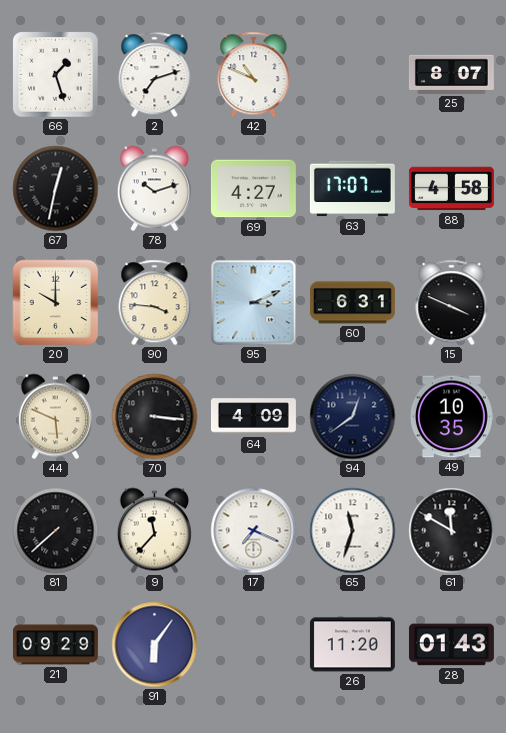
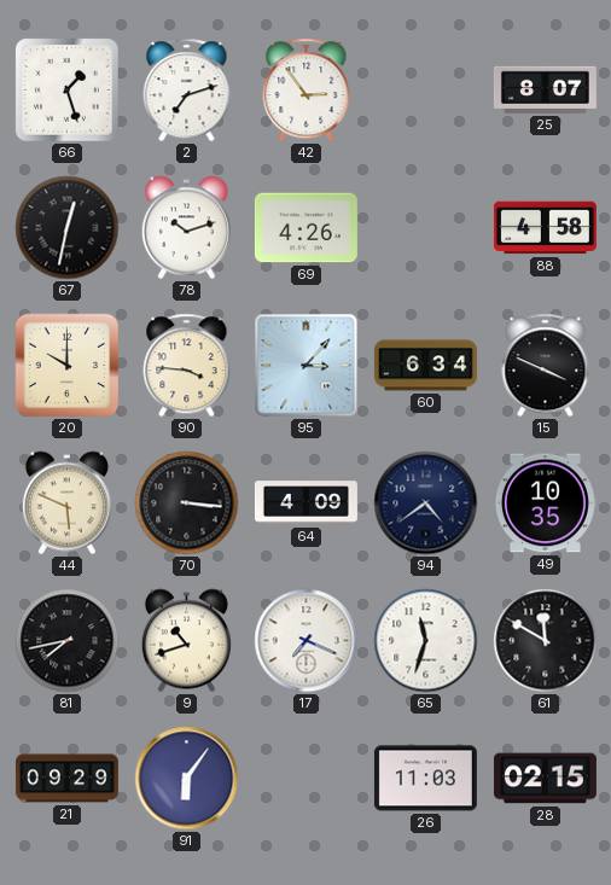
42: 10:49 -> 2:54
69: 4:27 -> 4:26
63: 17:07 -> none
95: 3:11 -> 3:07
60: 6:31 -> 6:34
94: 12:39 -> 4:39
81: 7:38 -> 7:43
9: 11:37 -> 10:42
26: 11:20 -> 11:03
28: 01:43 -> 02:15
